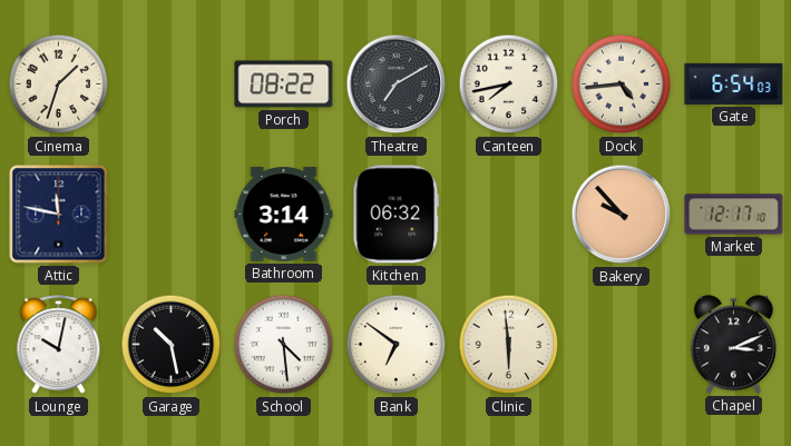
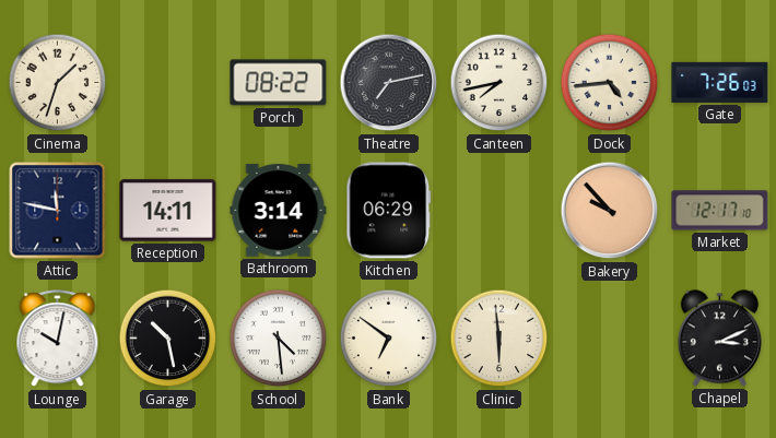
Theatre: 7:10 -> 7:13
Gate: 6:54 -> 7:26
Reception: none -> 14:11
Kitchen: 06:32 -> 06:29
